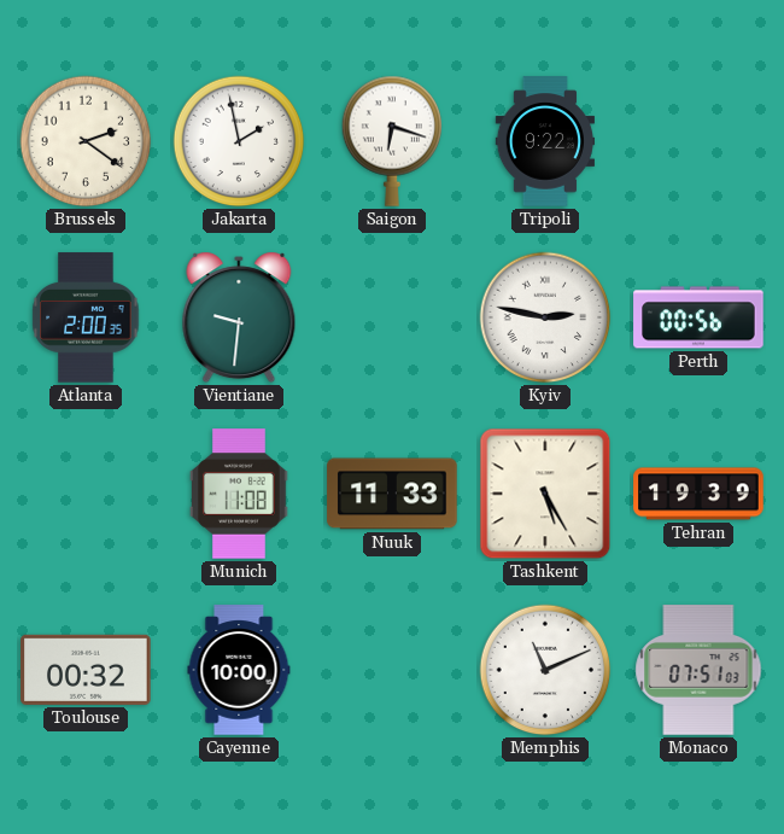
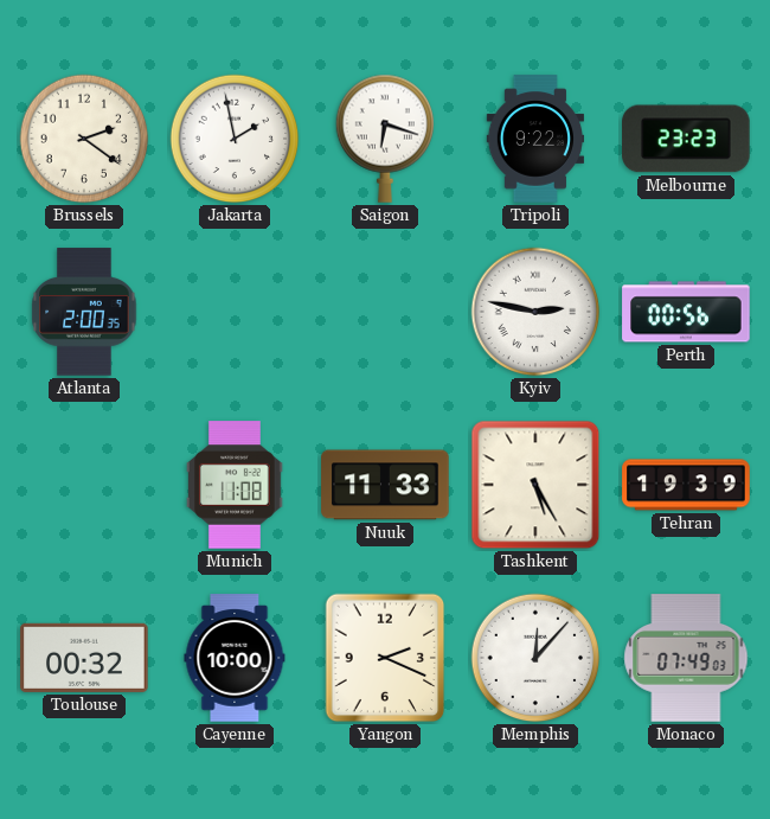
Melbourne: none -> 23:23
Vientiane: 9:31 -> none
Yangon: none -> 2:19
Memphis: 11:11 -> 12:07
Monaco: 07:51 -> 07:49
